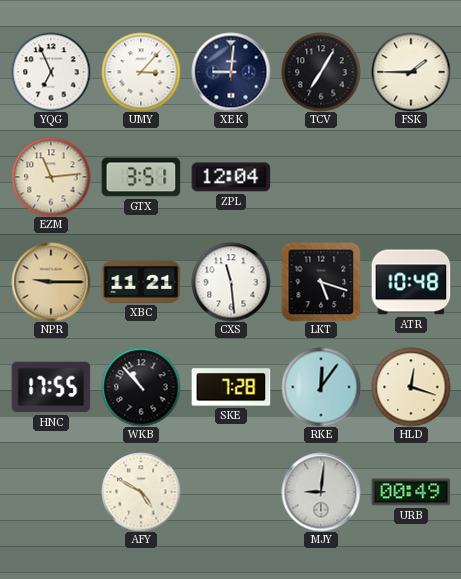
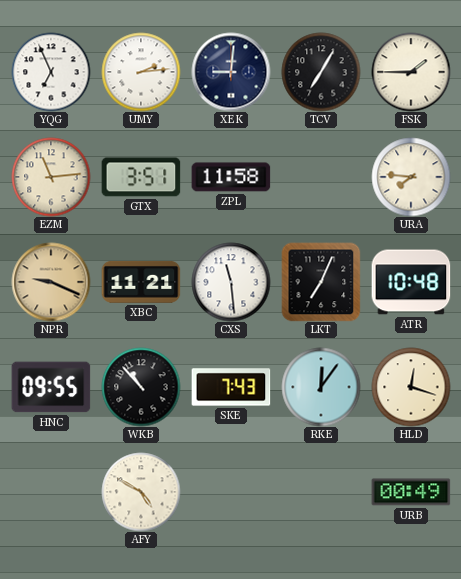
UMY: 3:07 -> 2:14
ZPL: 12:04 -> 11:58
URA: none -> 7:46
NPR: 9:15 -> 9:19
LKT: 5:18 -> 7:04
HNC: 17:55 -> 09:55
SKE: 7:28 -> 7:43
MJY: 9:01 -> none
